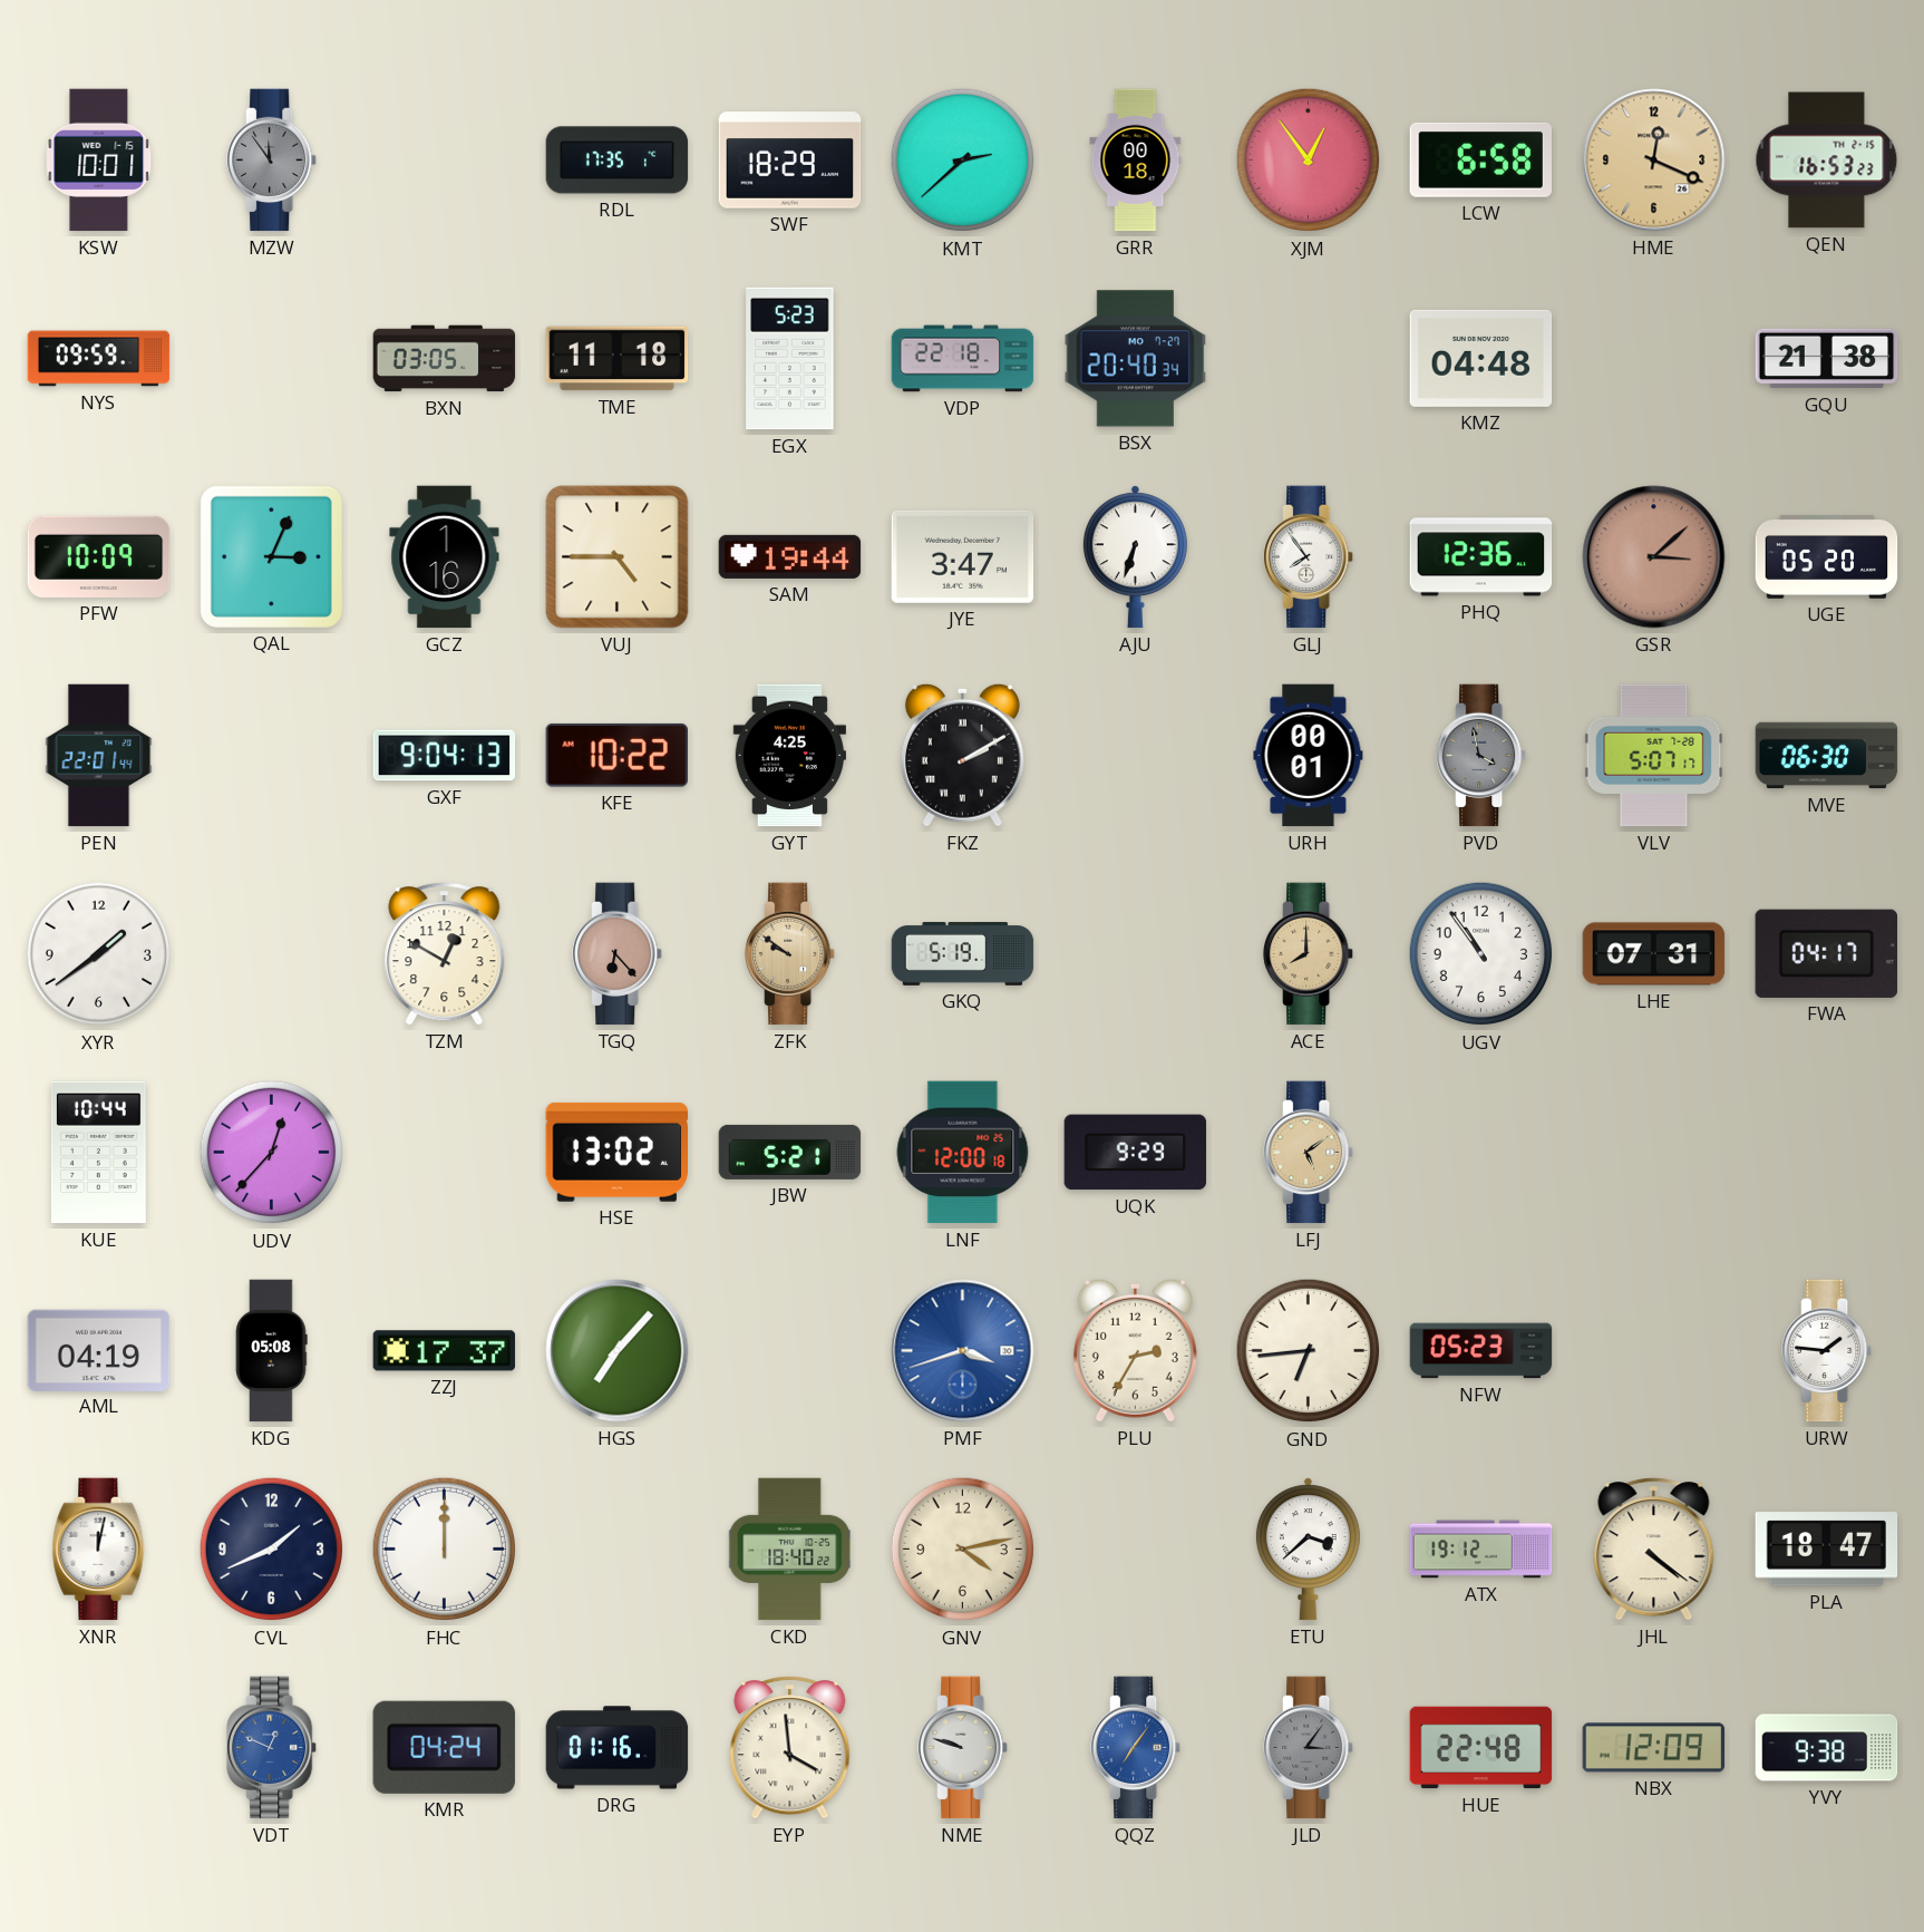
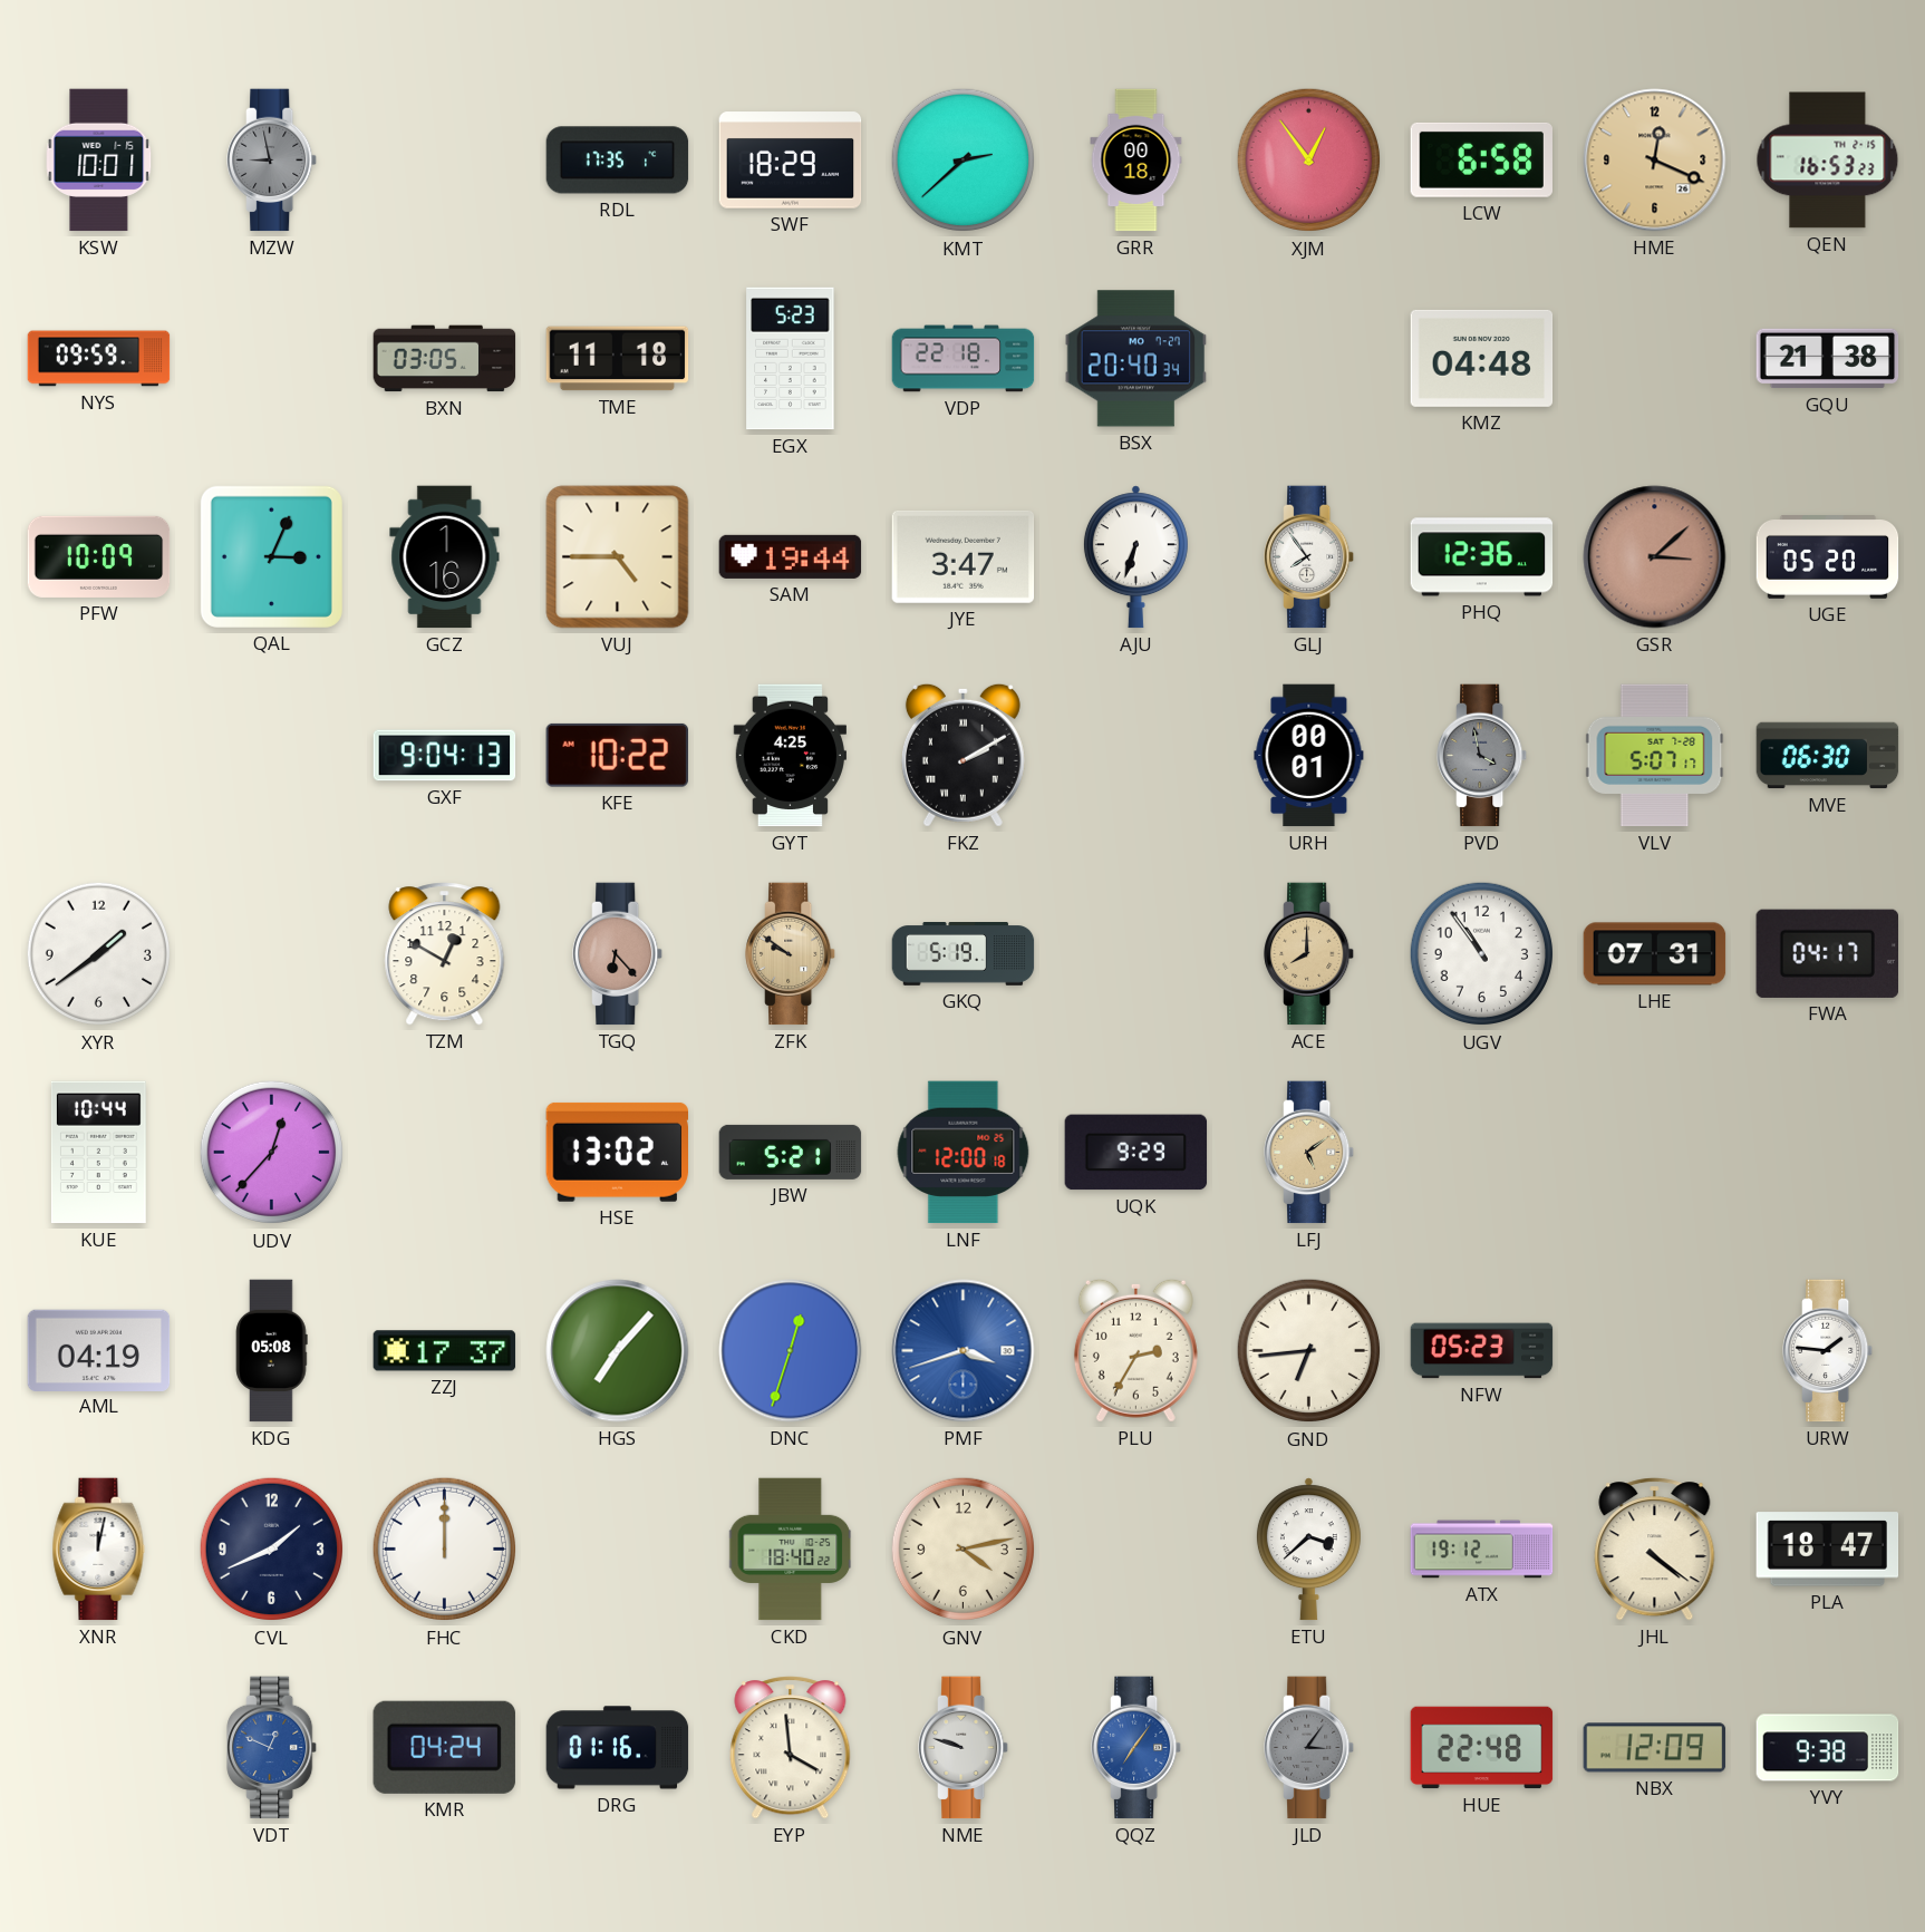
MZW: 11:54 -> 8:58
PEN: 22:01 -> none
DNC: none -> 12:33
